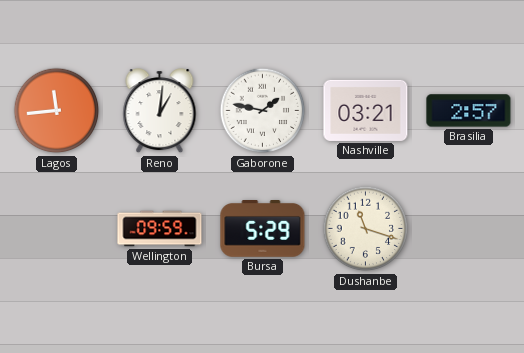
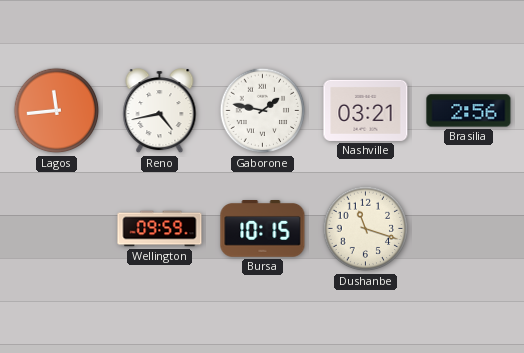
Reno: 1:01 -> 4:43
Brasilia: 2:57 -> 2:56
Bursa: 5:29 -> 10:15
